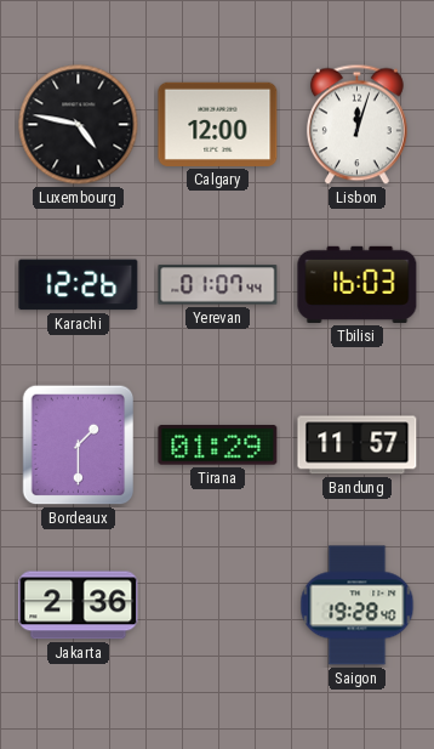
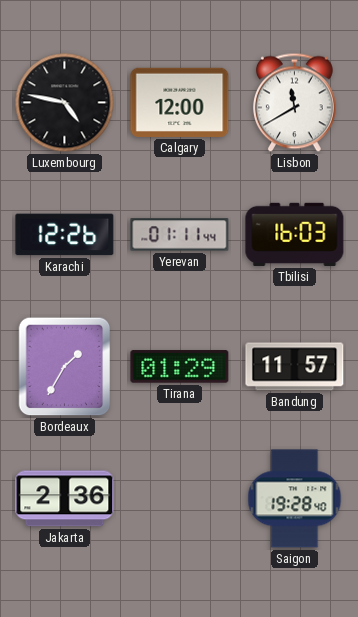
Lisbon: 12:03 -> 11:40
Yerevan: 01:07 -> 01:11
Bordeaux: 1:30 -> 1:35
